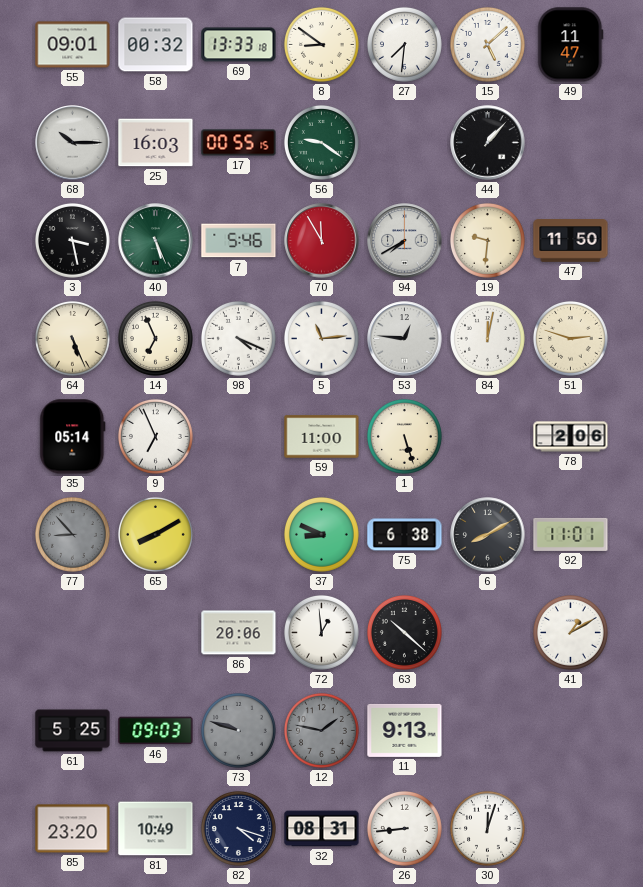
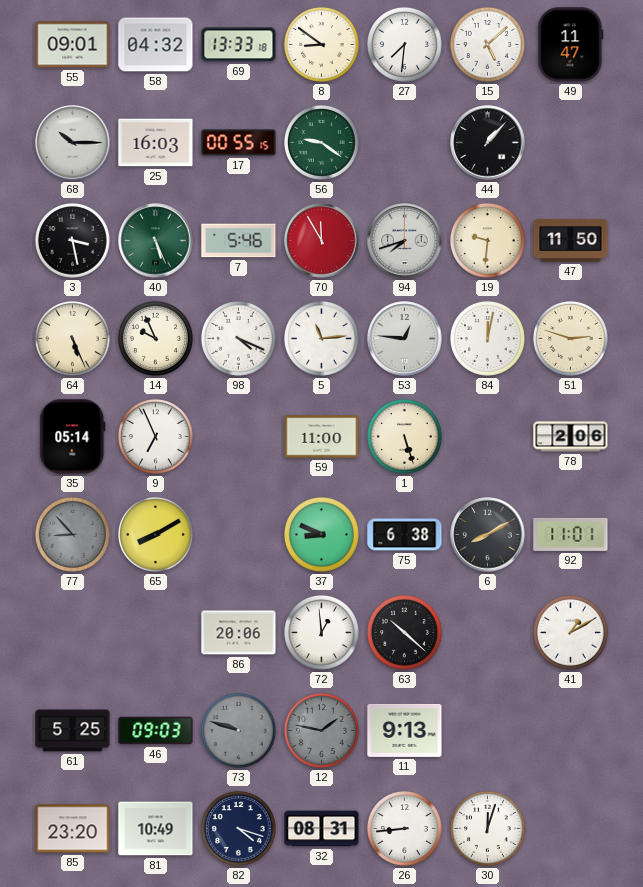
58: 00:32 -> 04:32
94: 7:40 -> 7:42
14: 6:56 -> 9:56
